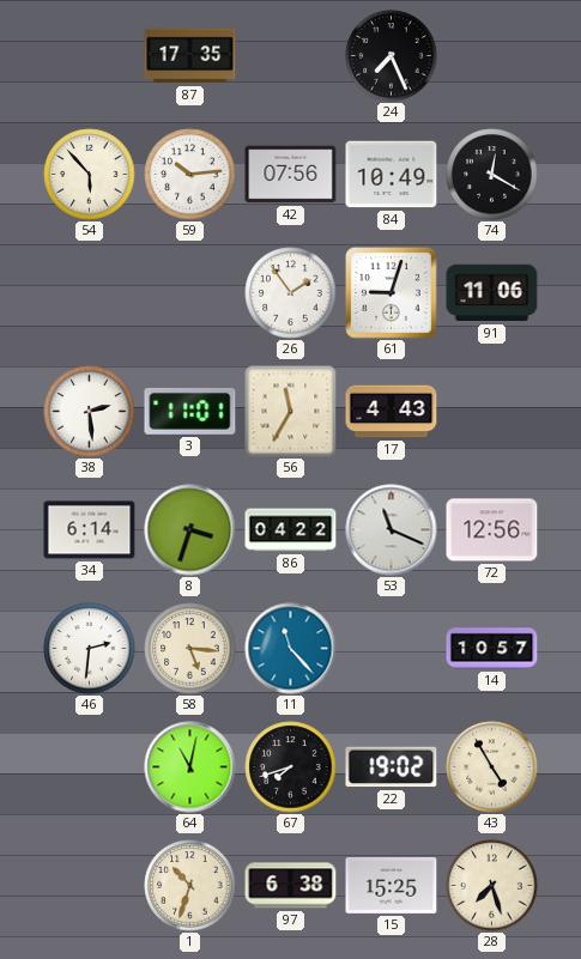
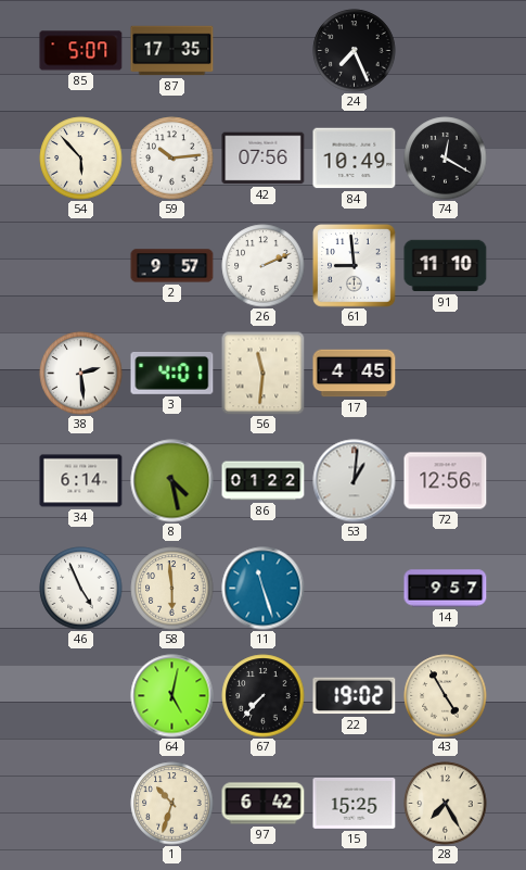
85: none -> 5:07
2: none -> 9:57
26: 1:54 -> 2:11
61: 9:03 -> 8:59
91: 11:06 -> 11:10
3: 11:01 -> 4:01
56: 11:35 -> 11:31
17: 4:43 -> 4:45
8: 3:33 -> 4:28
86: 04:22 -> 01:22
53: 11:19 -> 1:01
46: 2:31 -> 4:56
58: 5:16 -> 5:59
11: 11:23 -> 11:27
14: 10:57 -> 9:57
64: 11:02 -> 5:02
67: 7:42 -> 7:37
97: 6:38 -> 6:42
28: 7:27 -> 7:25
